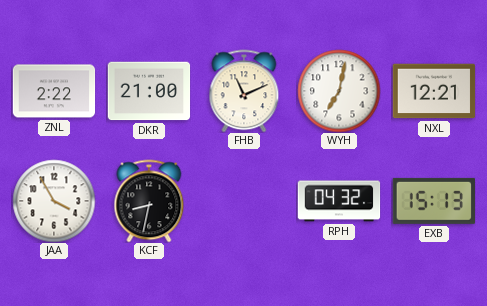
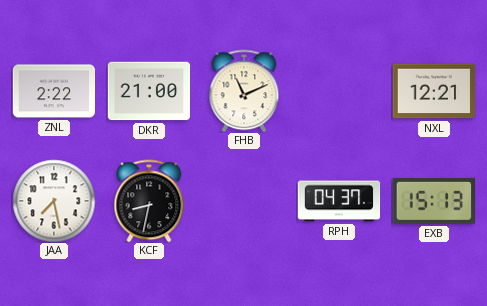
WYH: 7:02 -> none
JAA: 3:55 -> 7:28
RPH: 04:32 -> 04:37
